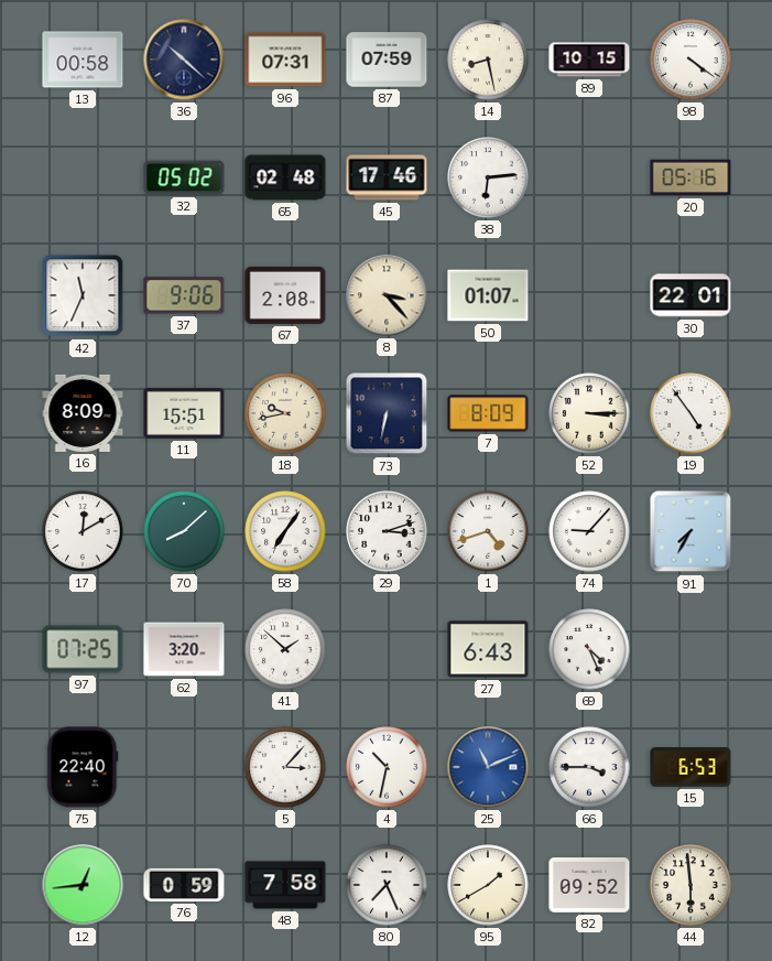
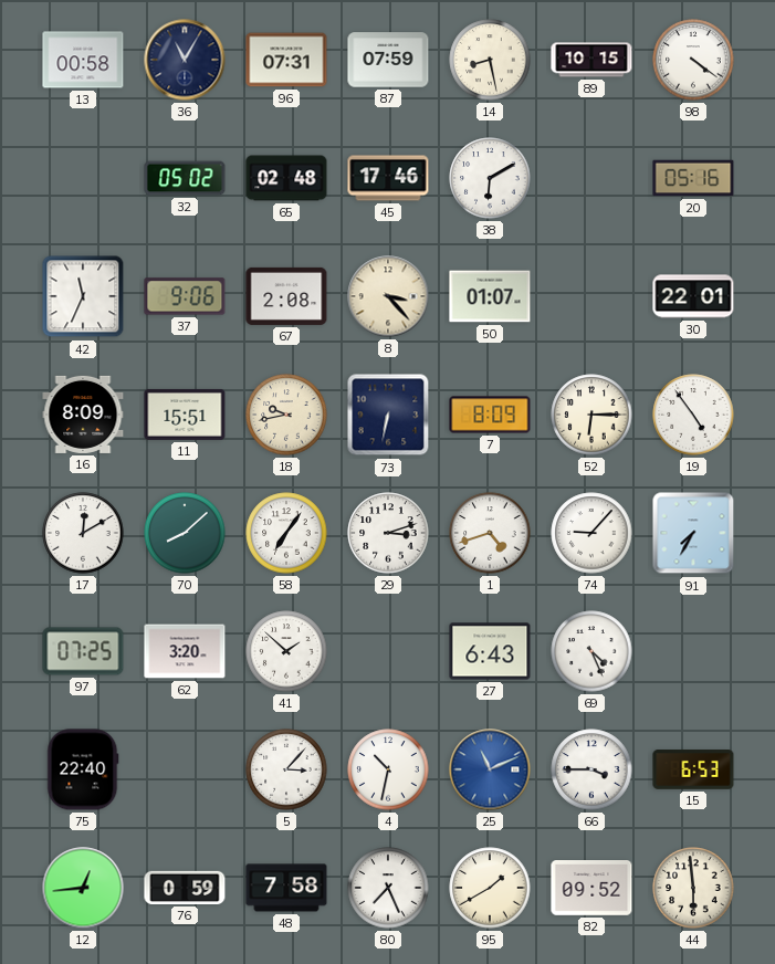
36: 10:22 -> 11:05
38: 6:14 -> 6:10
52: 3:15 -> 6:15
